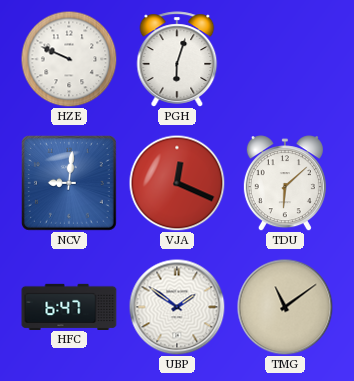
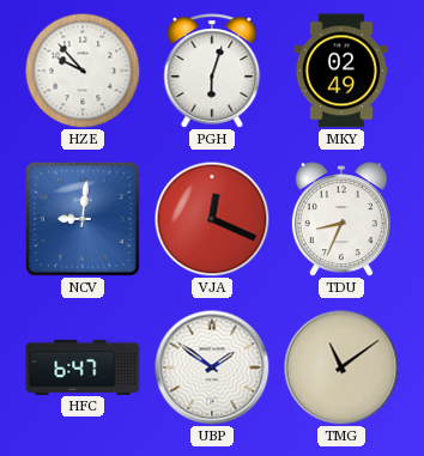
HZE: 9:49 -> 9:53
MKY: none -> 02:49
TDU: 6:08 -> 8:34
